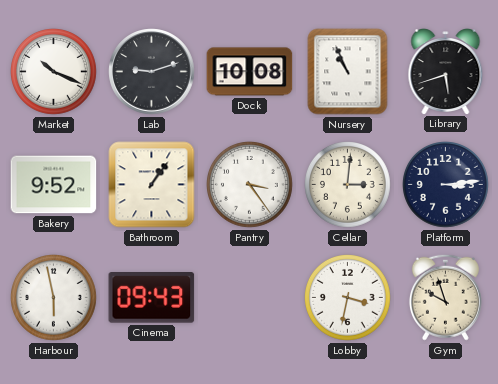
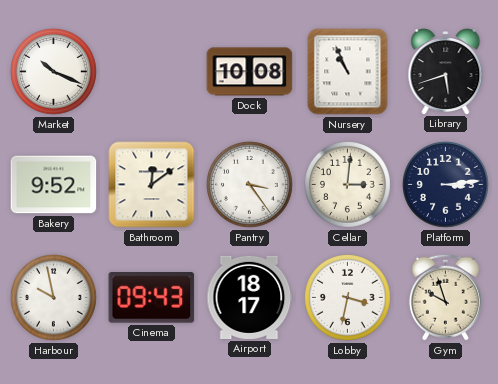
Lab: 9:12 -> none
Bathroom: 1:06 -> 12:09
Harbour: 5:58 -> 9:58
Airport: none -> 18:17
